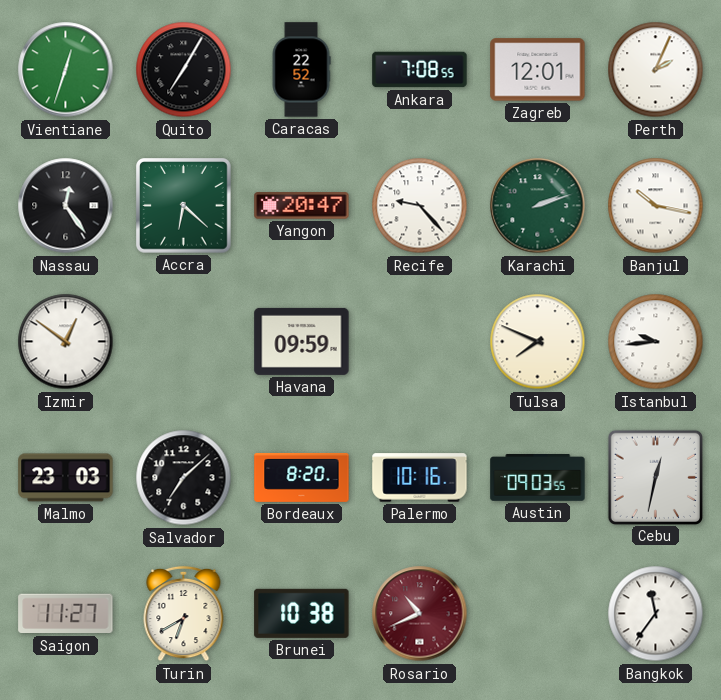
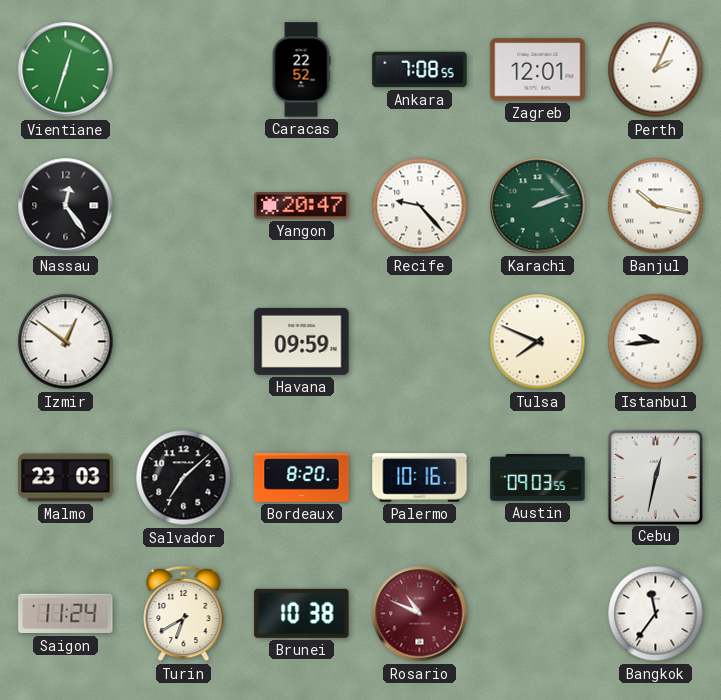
Quito: 7:05 -> none
Accra: 6:22 -> none
Saigon: 11:27 -> 11:24
Rosario: 10:41 -> 10:49
